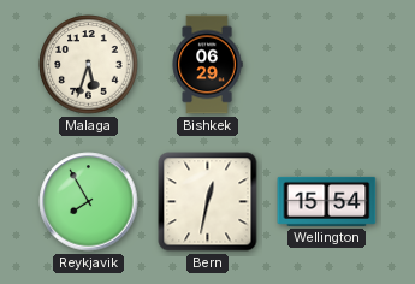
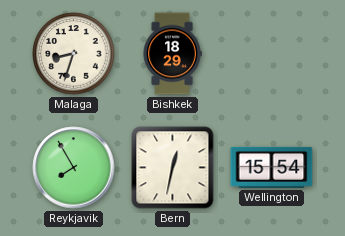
Malaga: 5:33 -> 8:33
Bishkek: 06:29 -> 18:29
